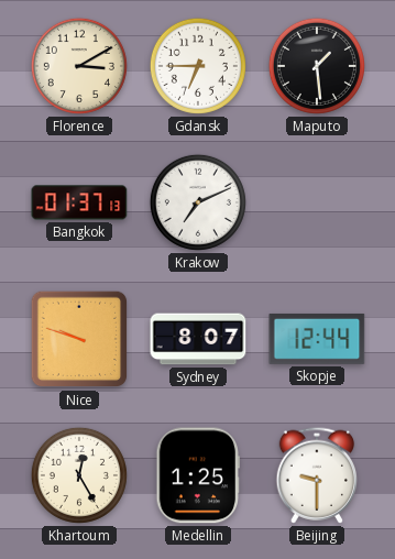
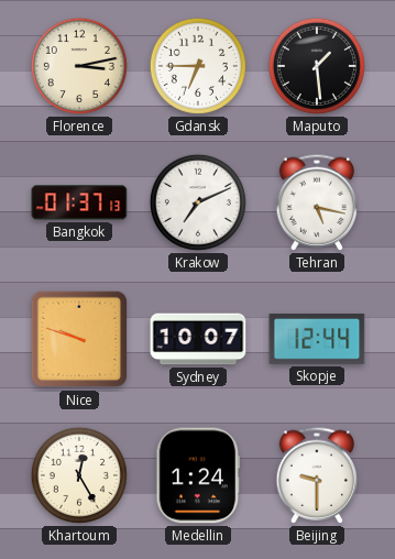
Florence: 3:10 -> 3:13
Tehran: none -> 5:17
Sydney: 8:07 -> 10:07
Medellin: 1:25 -> 1:24
